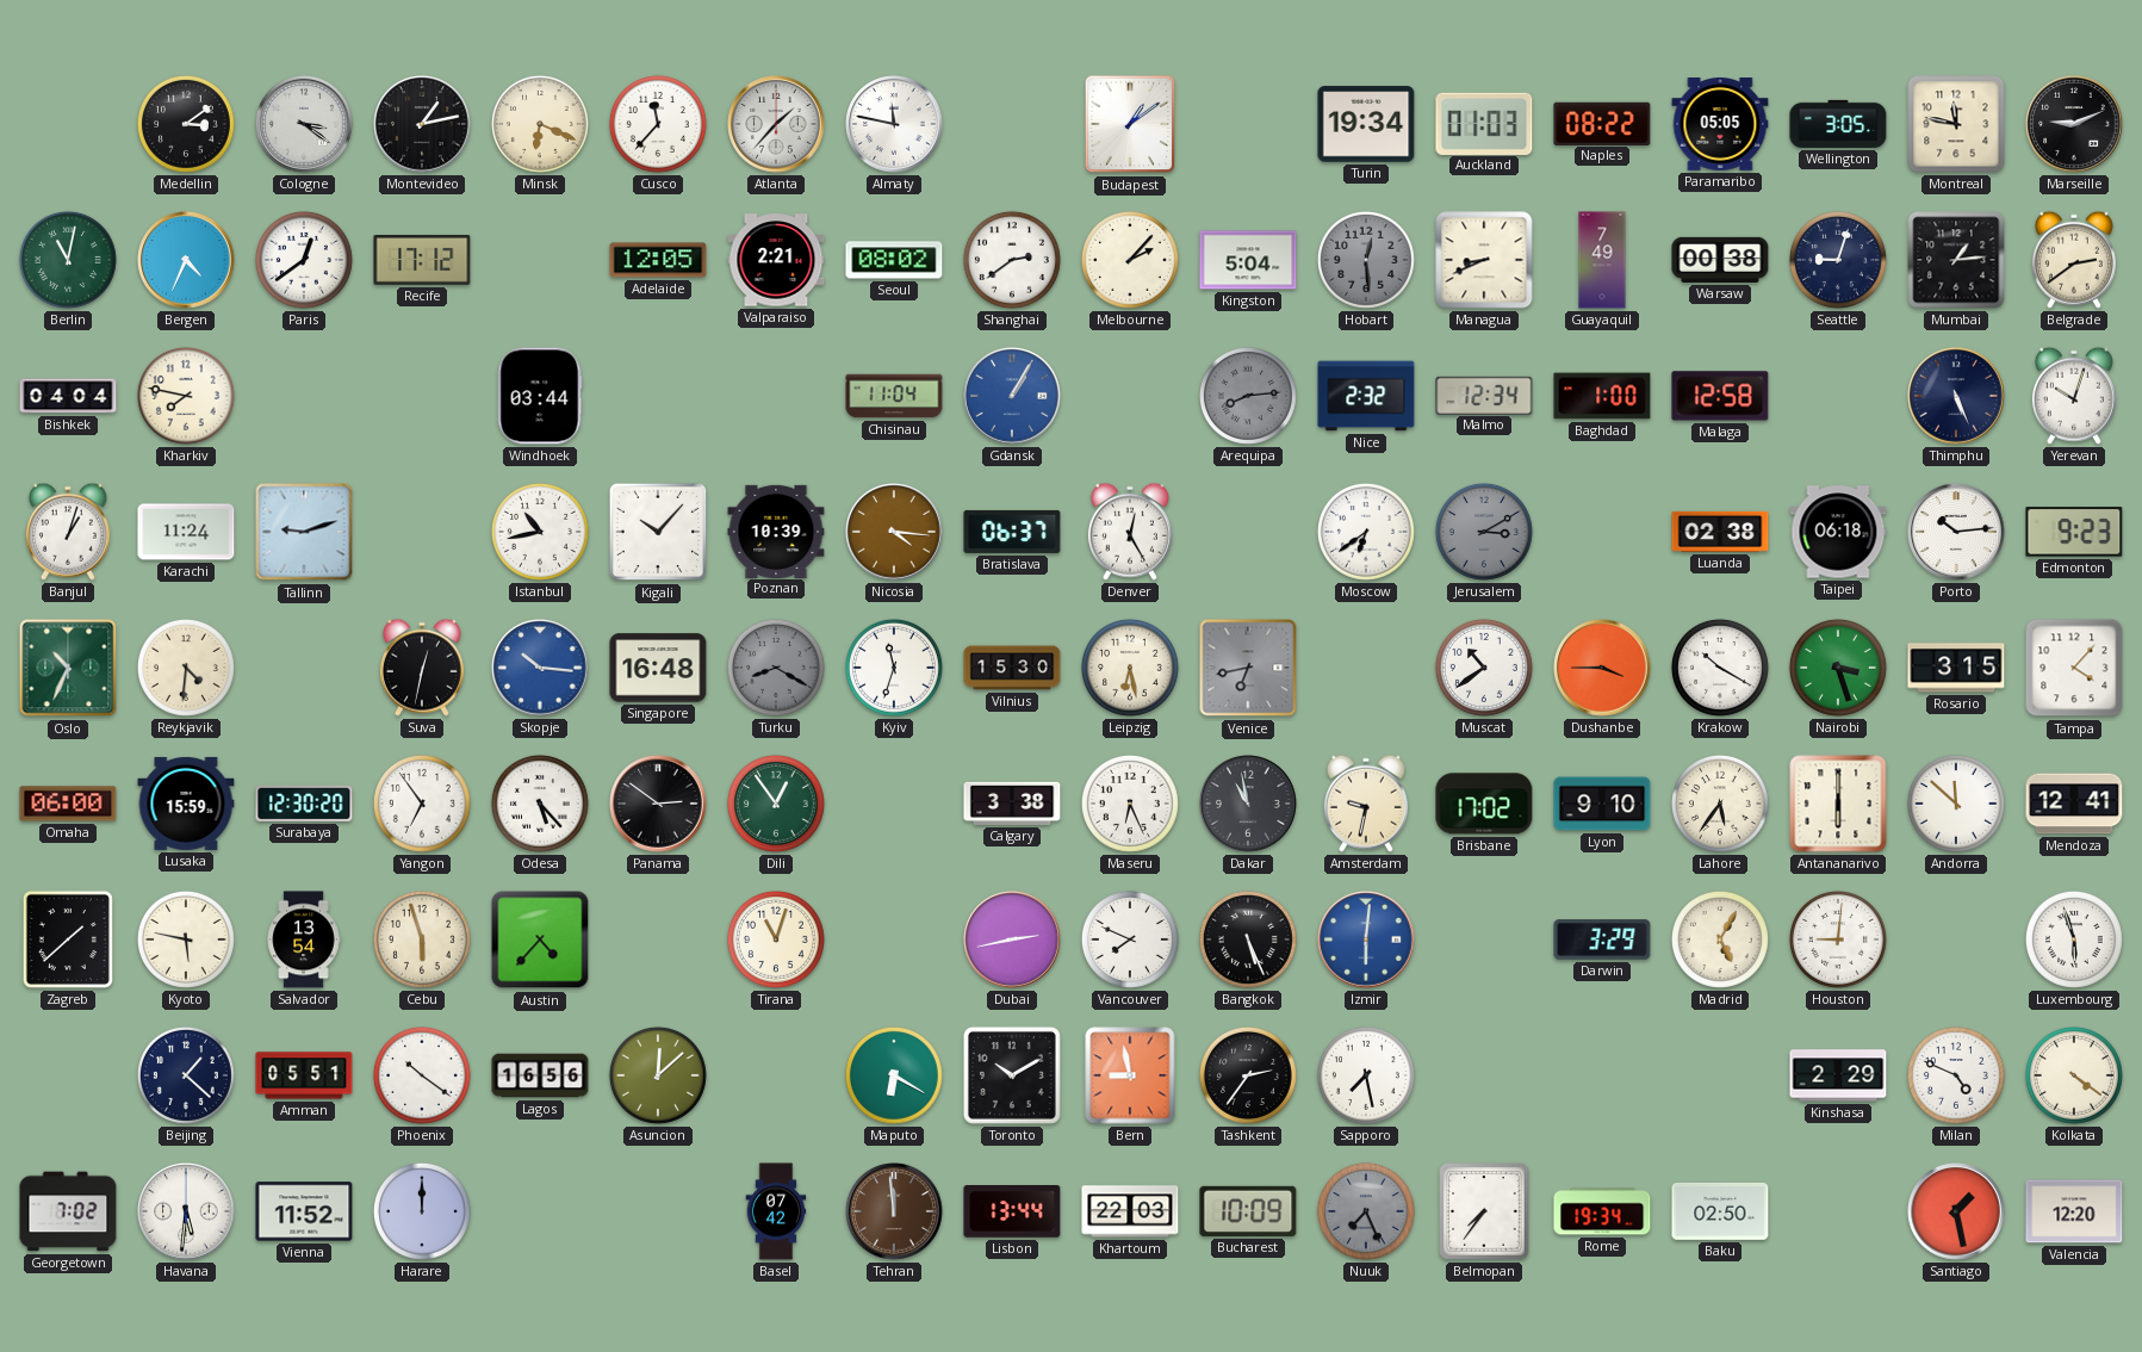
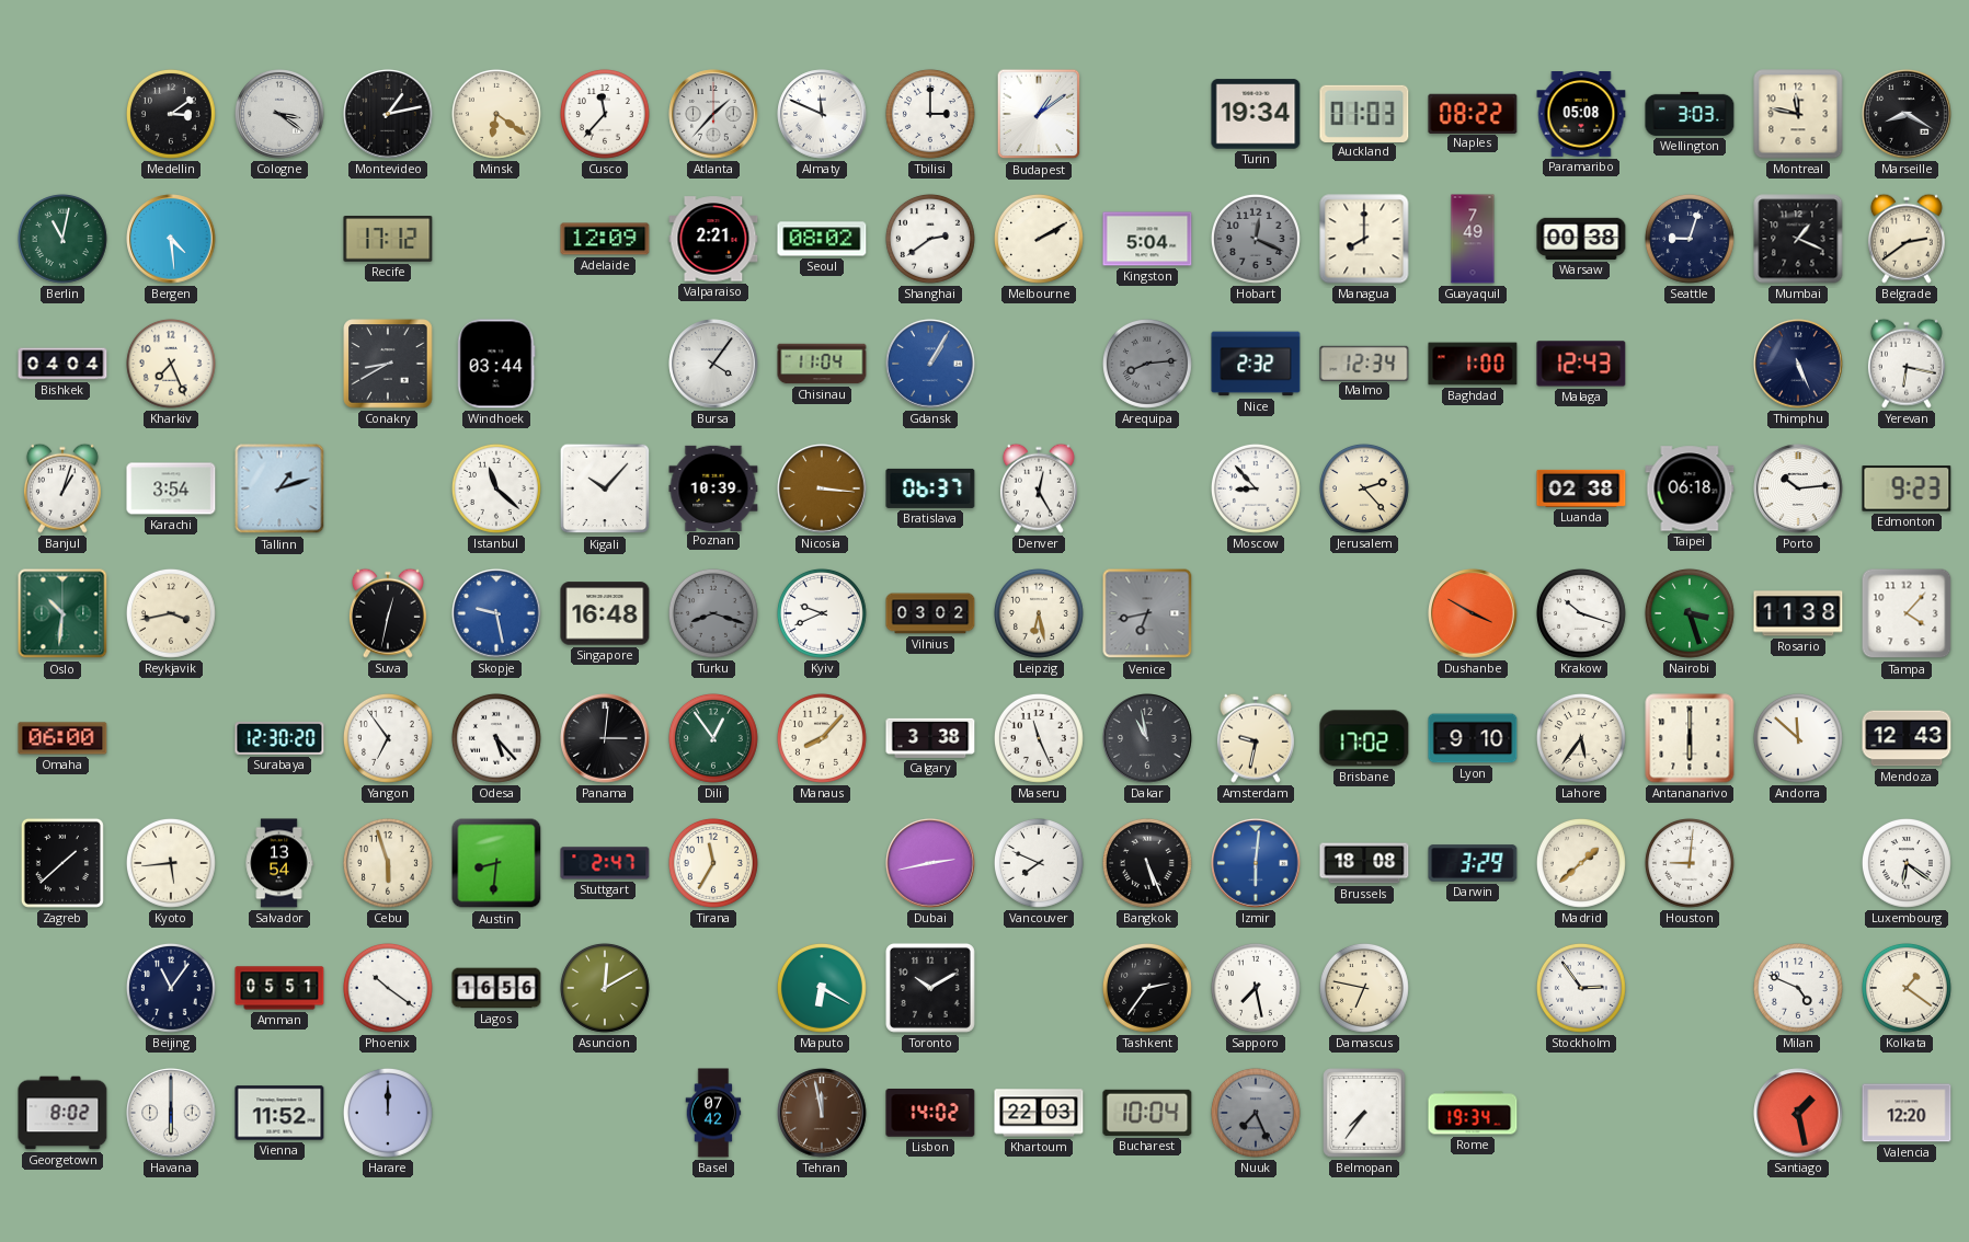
Minsk: 6:19 -> 6:21
Almaty: 11:47 -> 11:49
Tbilisi: none -> 3:00
Paramaribo: 05:05 -> 05:08
Wellington: 3:05 -> 3:03
Marseille: 9:11 -> 8:20
Bergen: 4:34 -> 4:29
Paris: 12:39 -> none
Adelaide: 12:05 -> 12:09
Melbourne: 2:07 -> 2:10
Hobart: 12:29 -> 12:19
Managua: 8:41 -> 8:00
Mumbai: 1:14 -> 1:19
Kharkiv: 7:47 -> 7:26
Conakry: none -> 8:40
Bursa: none -> 4:06
Malaga: 12:58 -> 12:43
Yerevan: 10:03 -> 6:17
Karachi: 11:24 -> 3:54
Tallinn: 9:12 -> 1:12
Istanbul: 10:43 -> 11:22
Nicosia: 4:16 -> 3:16
Moscow: 6:39 -> 8:53
Jerusalem: 3:10 -> 2:23
Jerusalem dial: grey -> cream
Oslo: 10:34 -> 10:31
Reykjavik: 4:31 -> 3:43
Skopje: 10:16 -> 9:28
Turku: 8:20 -> 8:18
Kyiv: 11:33 -> 9:41
Vilnius: 15:30 -> 03:02
Muscat: 10:39 -> none
Dushanbe: 3:45 -> 3:50
Krakow: 10:20 -> 10:18
Rosario: 3:15 -> 11:38
Lusaka: 15:59 -> none
Panama: 2:51 -> 3:01
Manaus: none -> 8:07
Maseru: 6:26 -> 11:26
Mendoza: 12:41 -> 12:43
Kyoto: 5:47 -> 5:44
Austin: 4:37 -> 8:31
Stuttgart: none -> 2:47
Tirana: 11:03 -> 11:35
Brussels: none -> 18:08
Madrid: 5:05 -> 1:38
Luxembourg: 5:57 -> 6:21
Beijing: 1:22 -> 11:06
Asuncion: 12:08 -> 12:10
Bern: 8:58 -> none
Damascus: none -> 6:47
Stockholm: none -> 2:54
Kinshasa: 2:29 -> none
Kolkata: 4:21 -> 1:21
Georgetown: 7:02 -> 8:02
Havana: 5:31 -> 6:00
Tehran: 11:59 -> 11:58
Lisbon: 13:44 -> 14:02
Bucharest: 10:09 -> 10:04
Baku: 02:50 -> none
